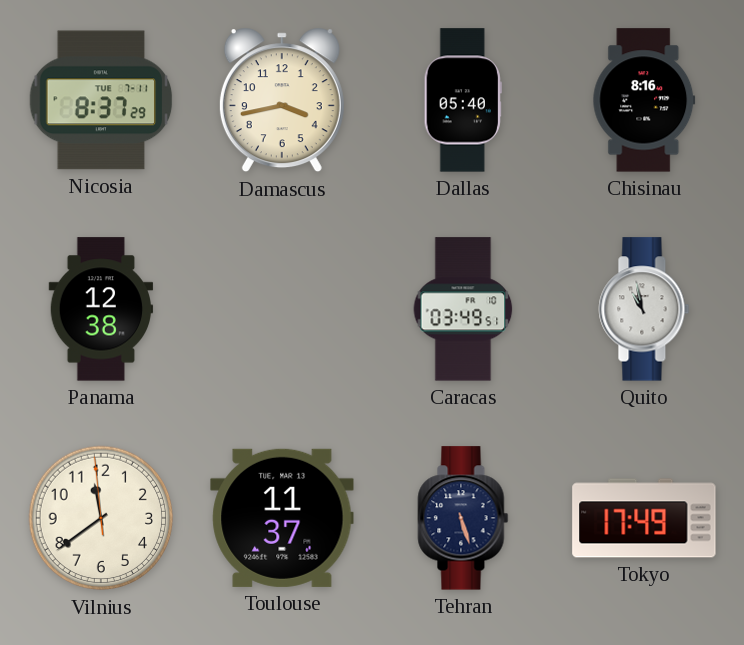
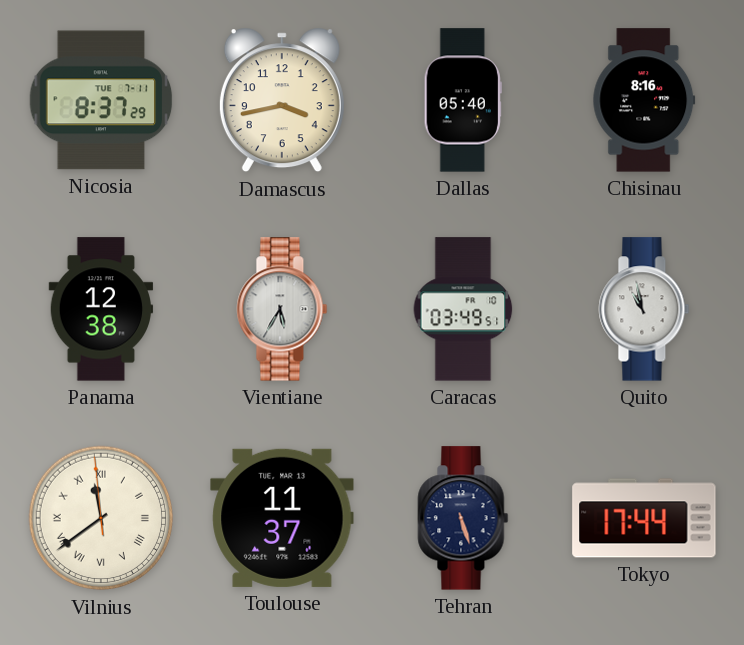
Vientiane: none -> 5:35
Vilnius numerals: Arabic -> Roman
Tokyo: 17:49 -> 17:44
